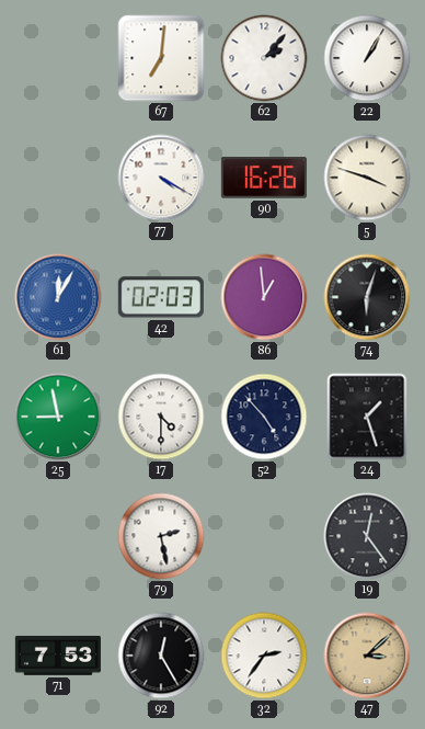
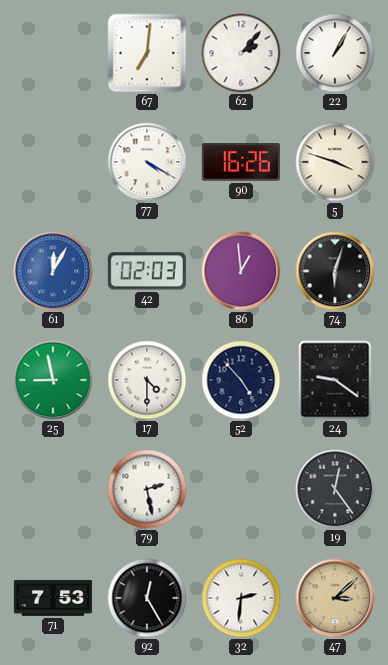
24: 1:27 -> 9:21
32: 2:36 -> 2:31
